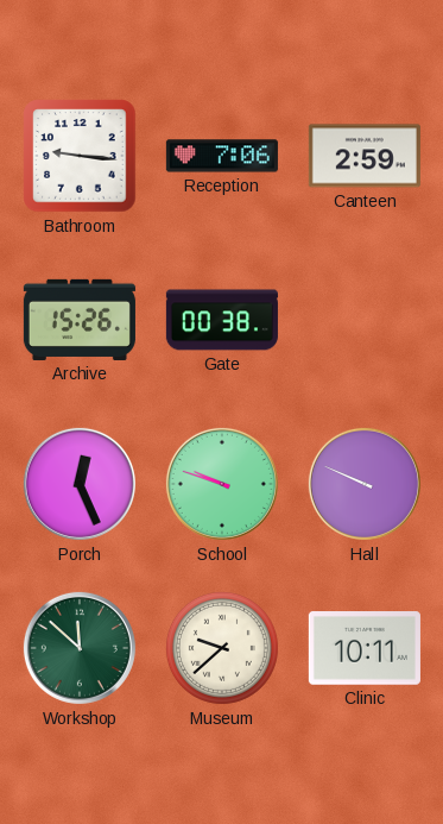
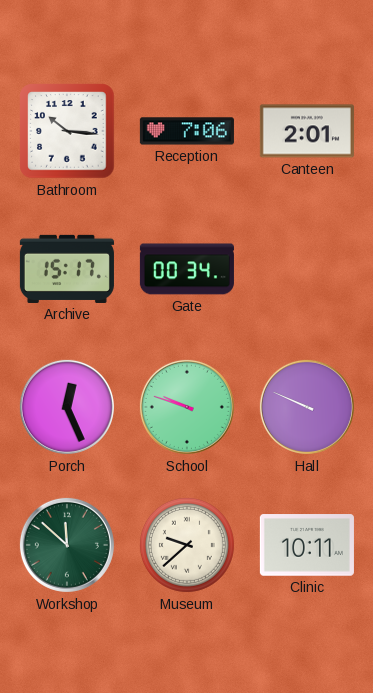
Bathroom: 9:16 -> 10:16
Canteen: 2:59 -> 2:01
Archive: 15:26 -> 15:17
Gate: 00:38 -> 00:34
